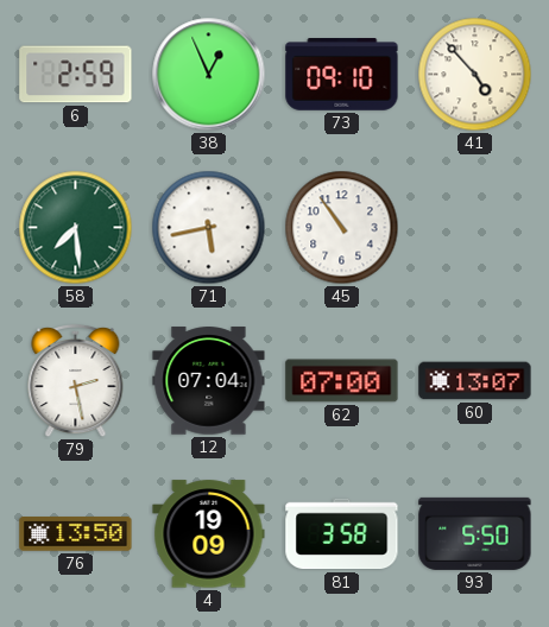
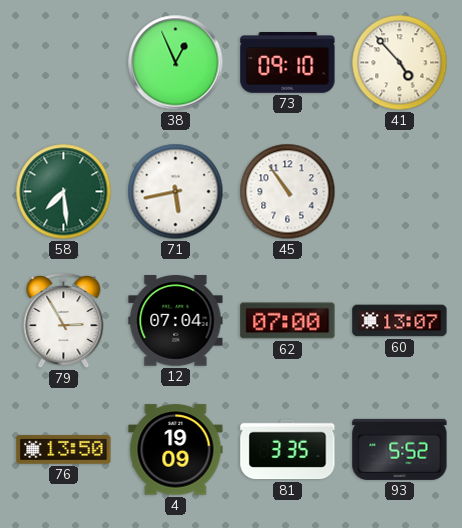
6: 2:59 -> none
79: 2:28 -> 2:55
81: 3:58 -> 3:35
93: 5:50 -> 5:52
